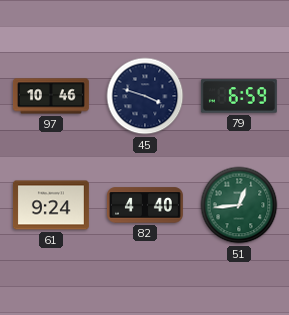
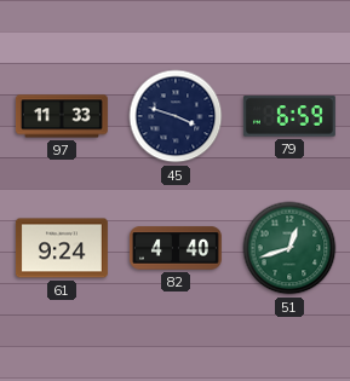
97: 10:46 -> 11:33
51: 12:44 -> 12:42
